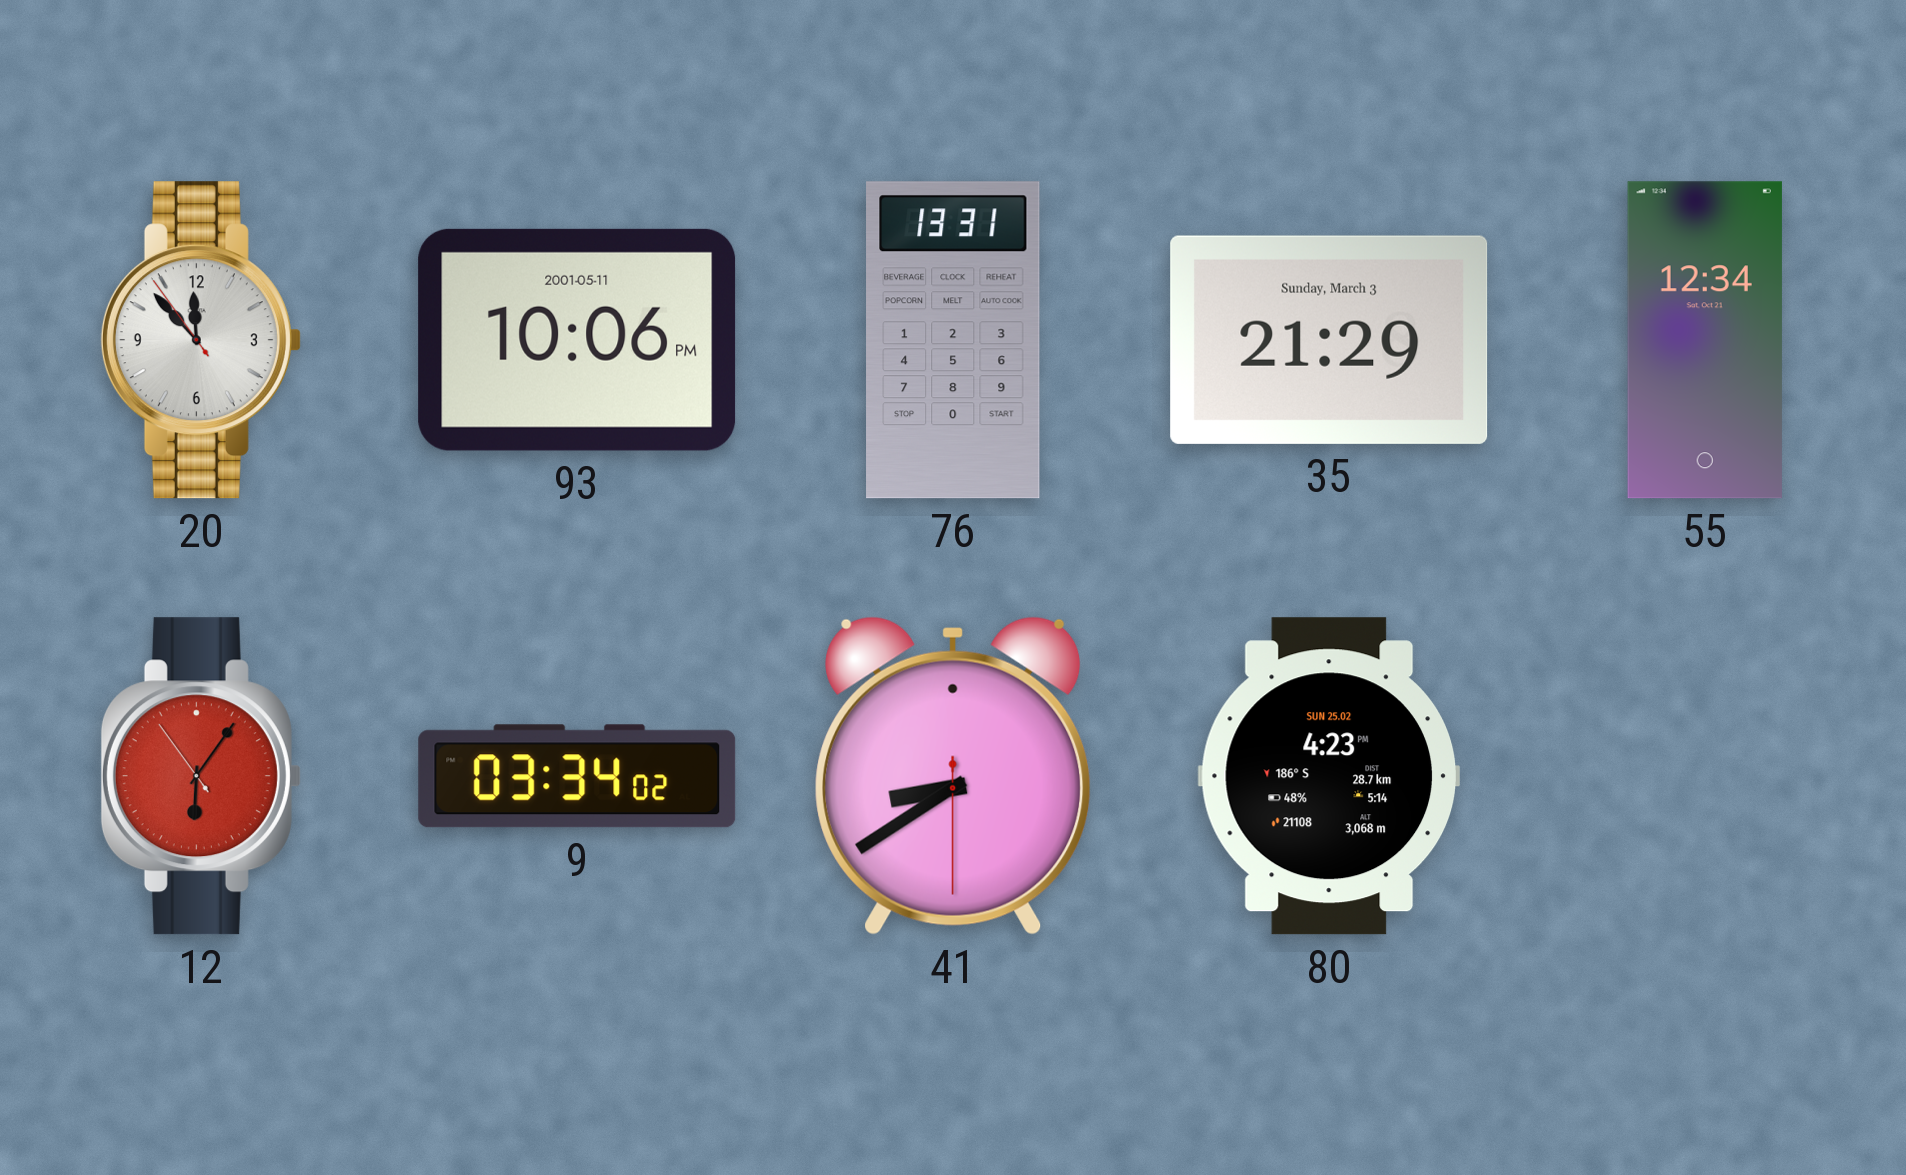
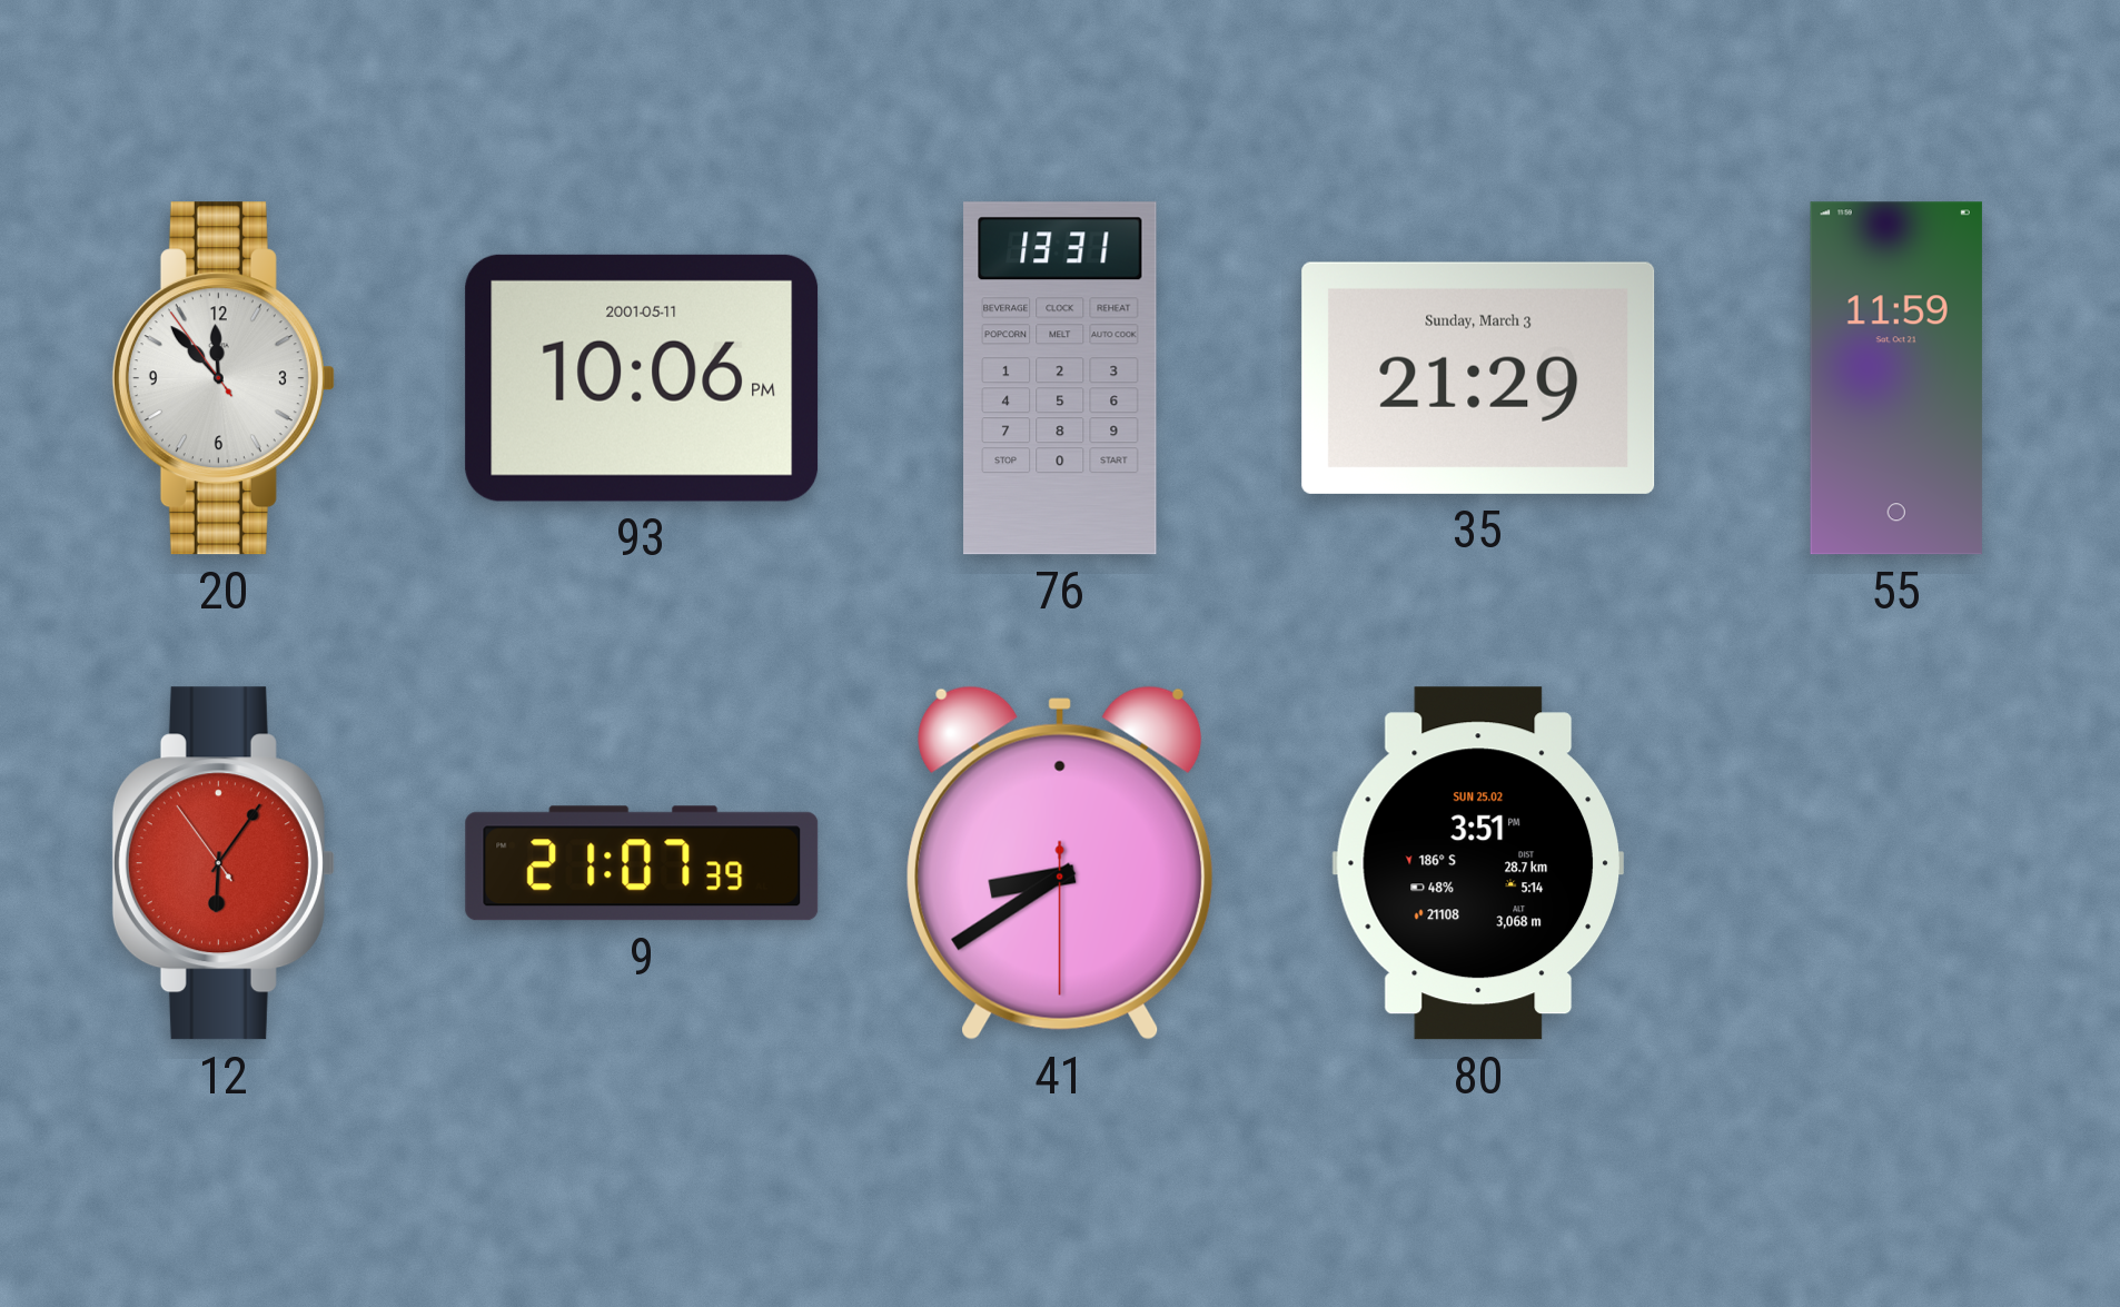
55: 12:34 -> 11:59
9: 03:34 -> 21:07
80: 4:23 -> 3:51
